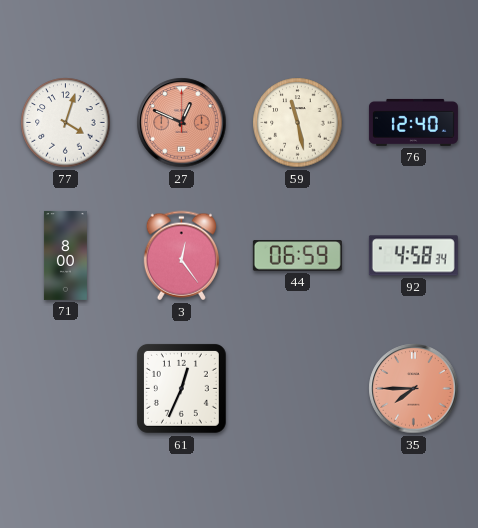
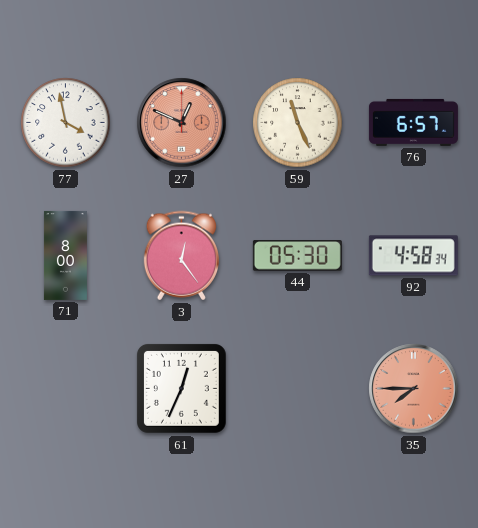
77: 4:03 -> 3:58
59: 11:28 -> 11:26
76: 12:40 -> 6:57
44: 06:59 -> 05:30
